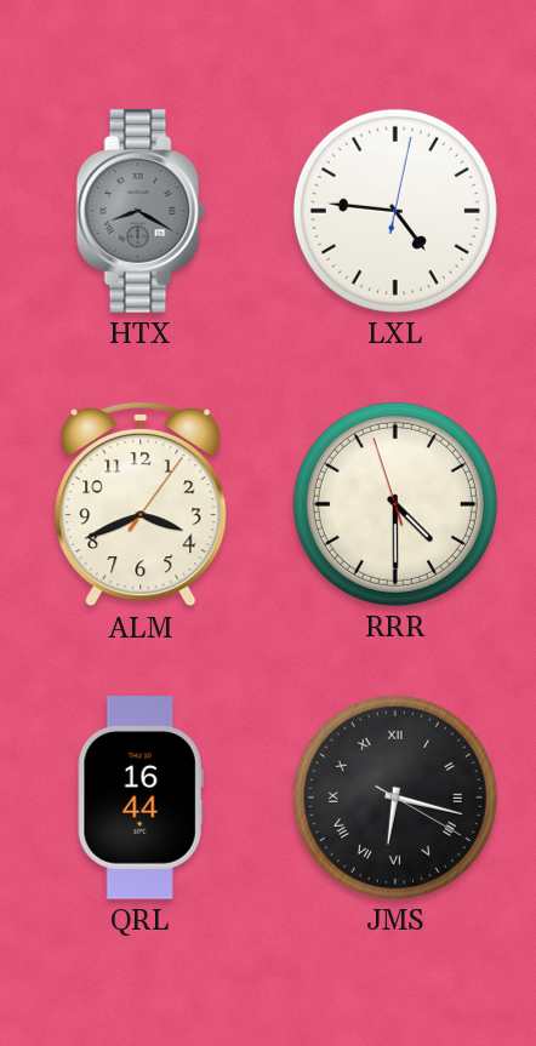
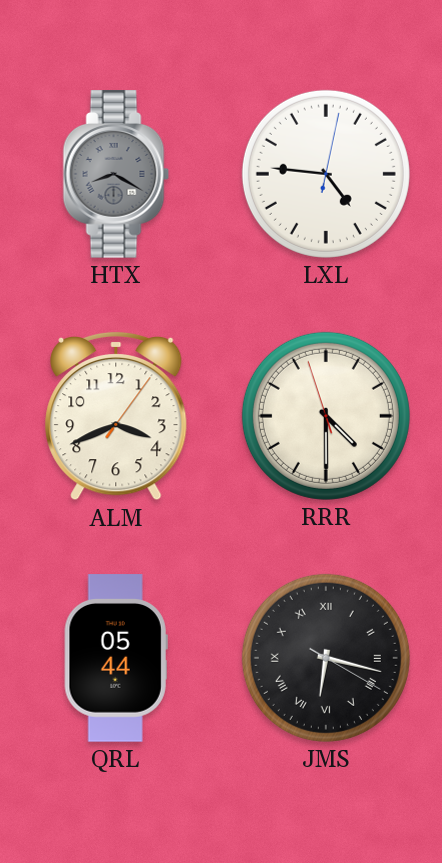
QRL: 16:44 -> 05:44
